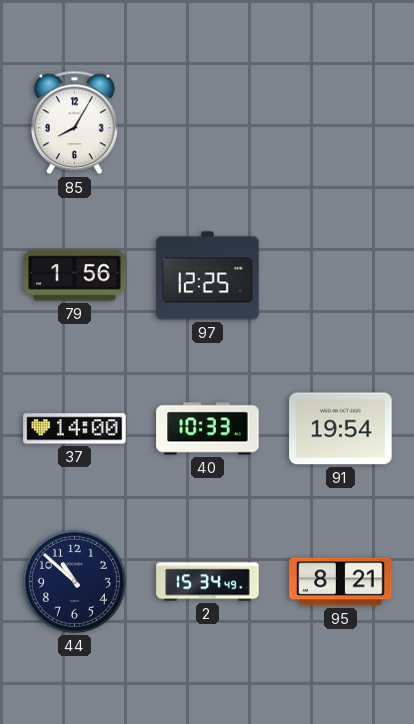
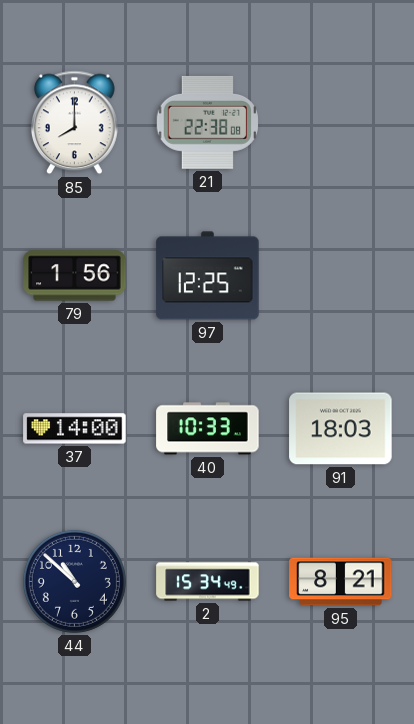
85: 8:05 -> 8:00
21: none -> 22:38
91: 19:54 -> 18:03
